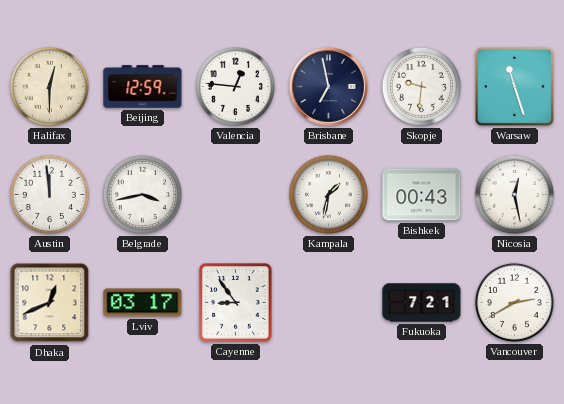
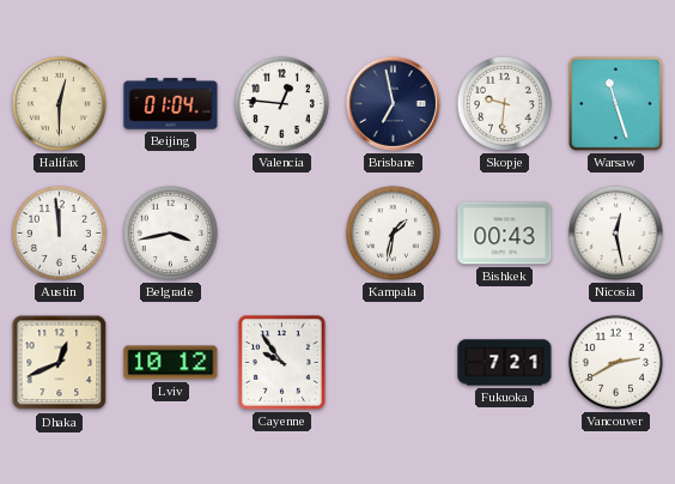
Beijing: 12:59 -> 01:04
Lviv: 03:17 -> 10:12
Cayenne: 8:54 -> 9:54
